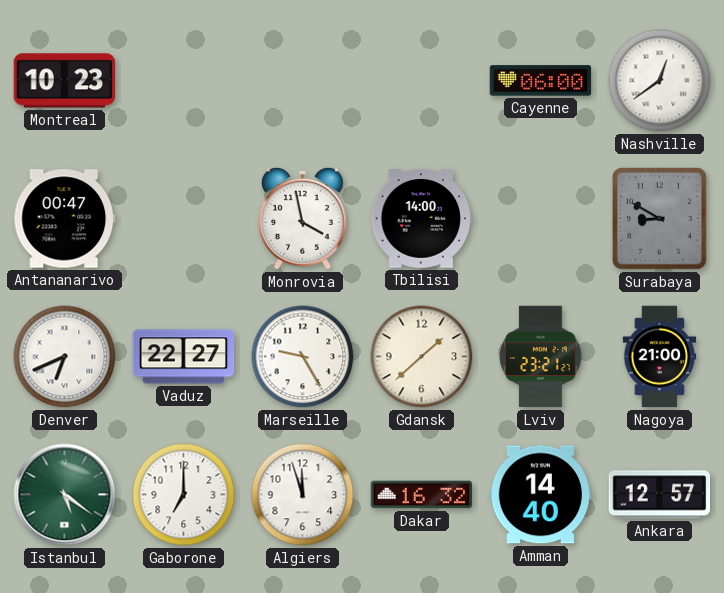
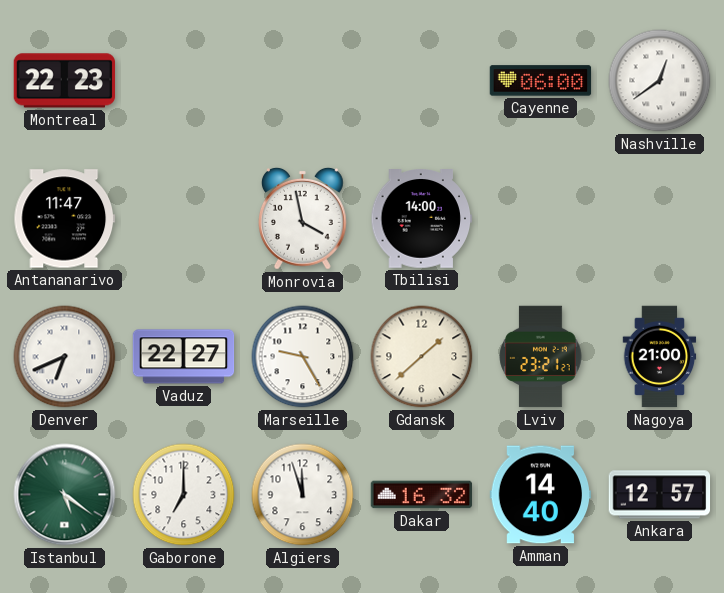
Montreal: 10:23 -> 22:23
Antananarivo: 00:47 -> 11:47
Surabaya: 8:50 -> none
